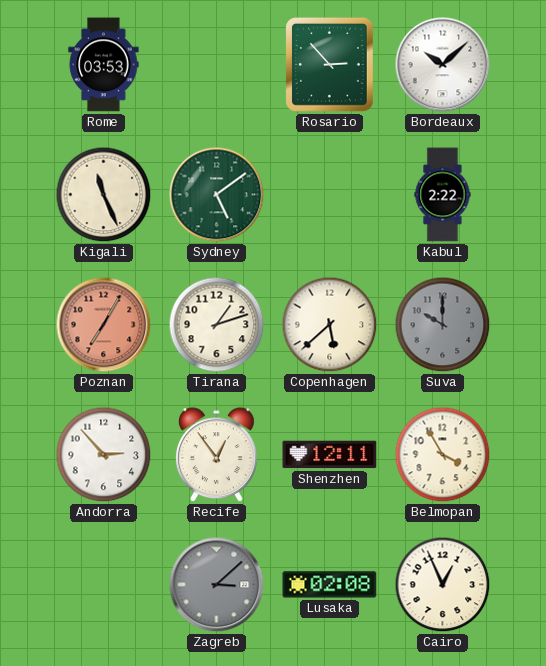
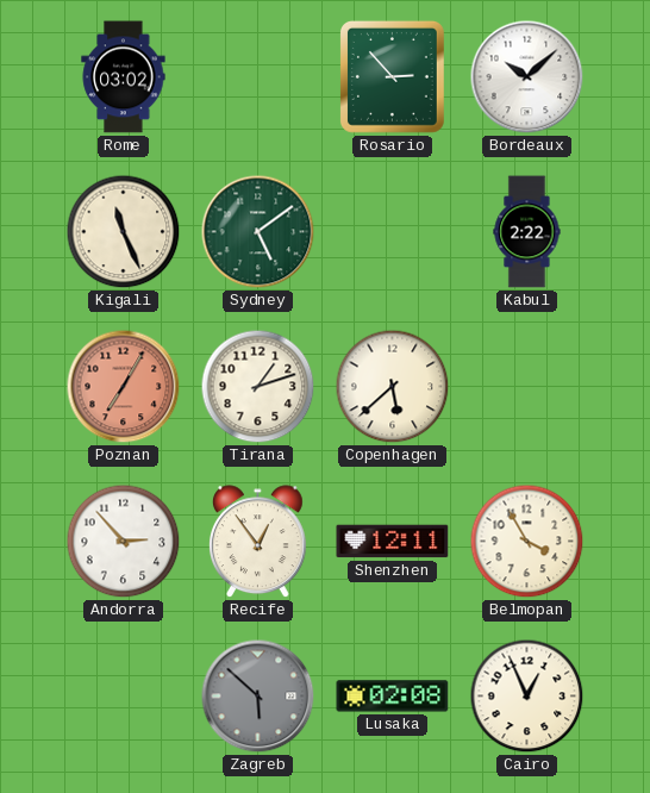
Rome: 03:53 -> 03:02
Suva: 10:00 -> none
Zagreb: 3:08 -> 5:52
